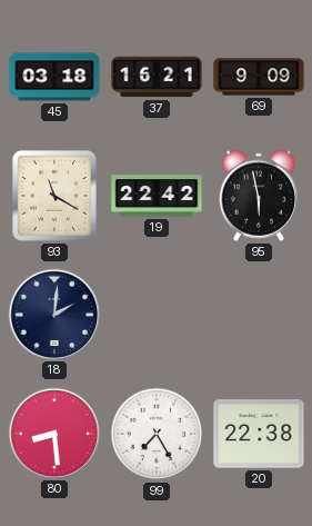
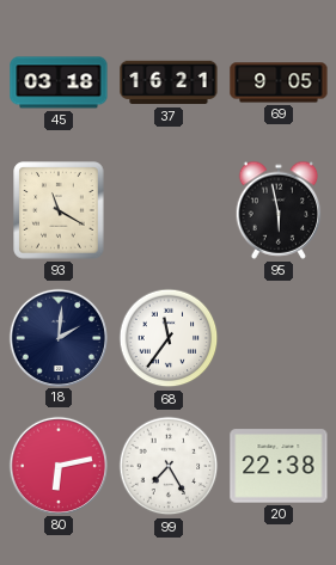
69: 9:09 -> 9:05
19: 22:42 -> none
68: none -> 11:36
80: 8:29 -> 6:13
